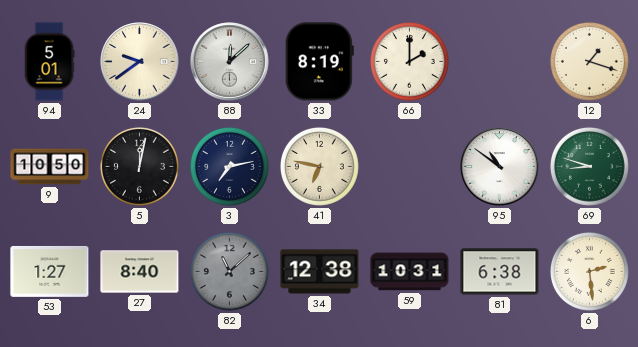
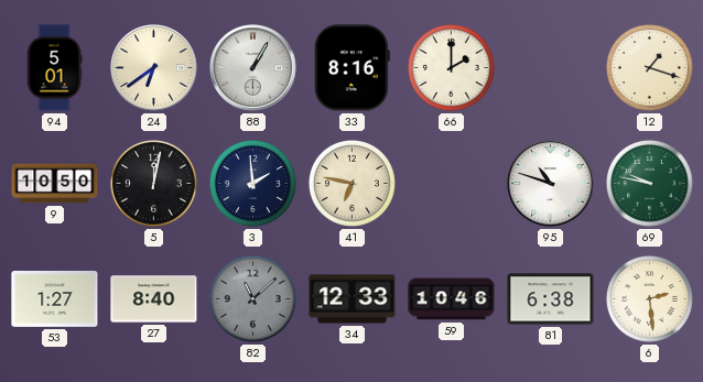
24: 9:39 -> 6:39
88: 12:08 -> 1:05
33: 8:19 -> 8:16
3: 7:13 -> 1:59
95: 10:51 -> 10:48
69: 8:48 -> 9:47
34: 12:38 -> 12:33
59: 10:31 -> 10:46
